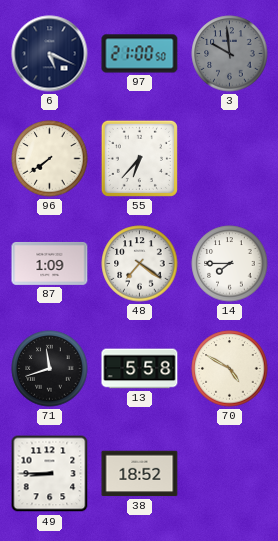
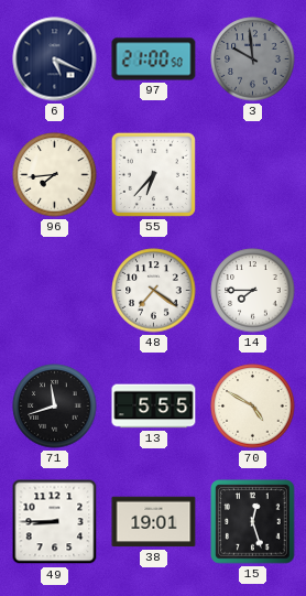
96: 7:39 -> 7:44
87: 1:09 -> none
13: 5:58 -> 5:55
38: 18:52 -> 19:01
15: none -> 12:27
